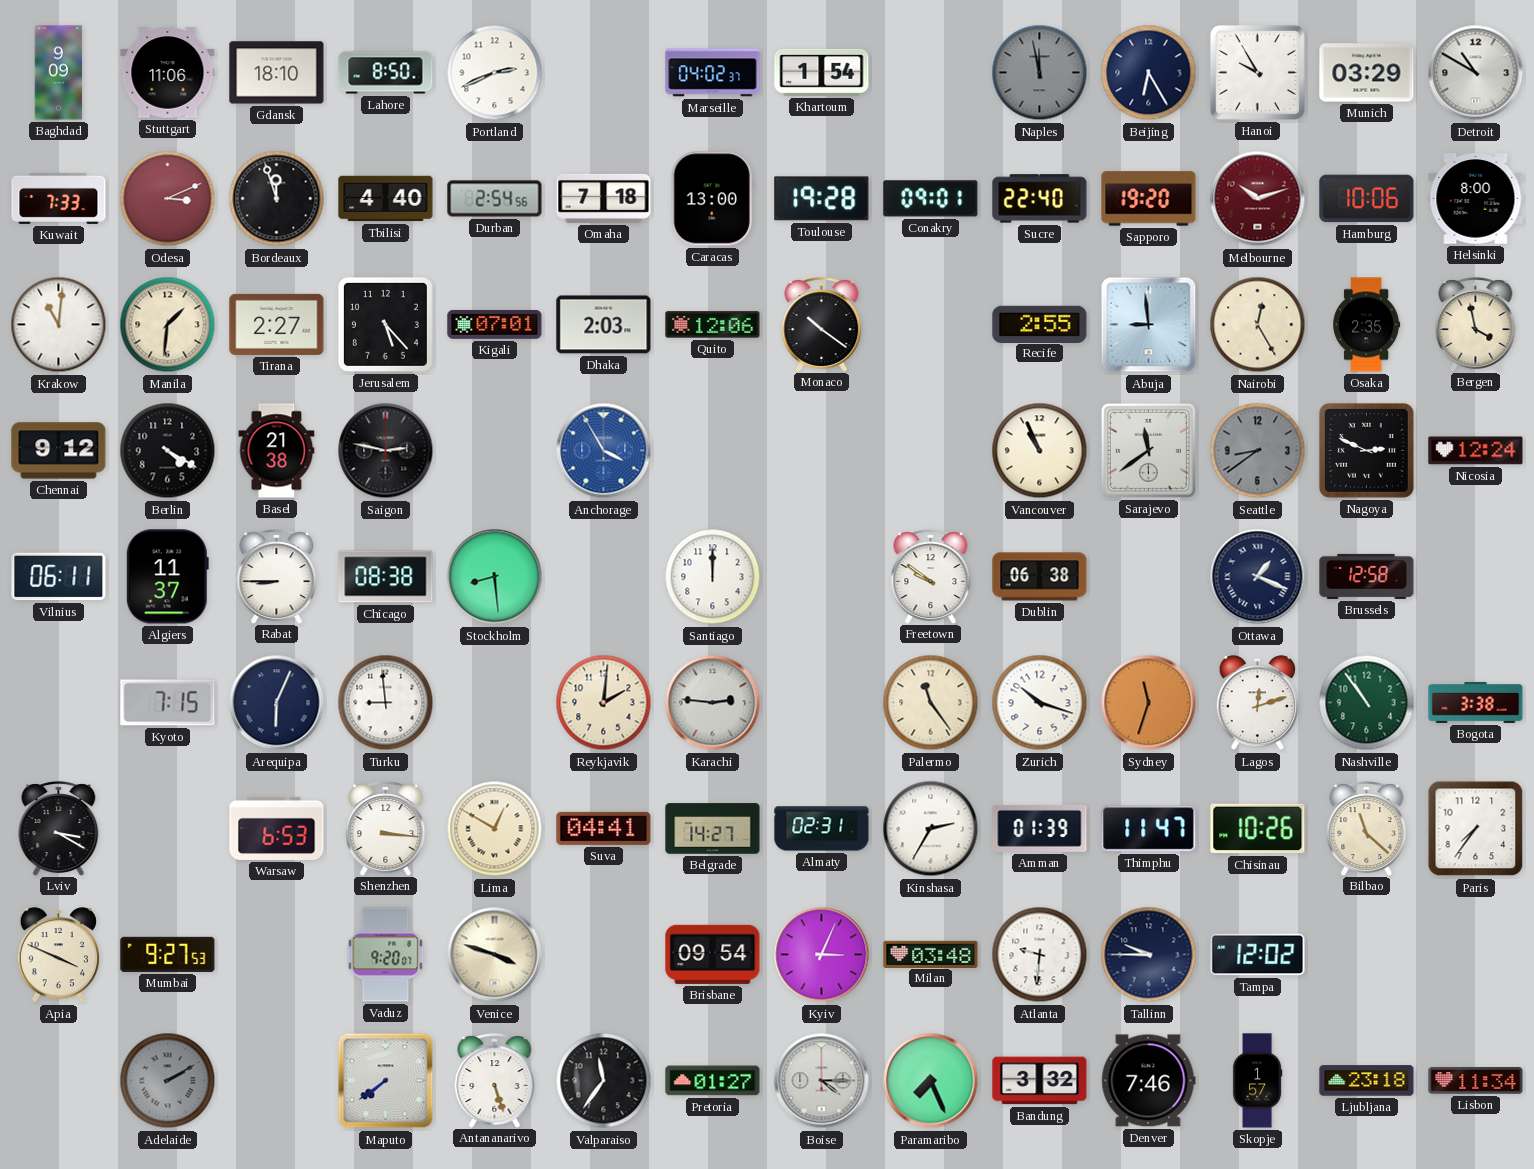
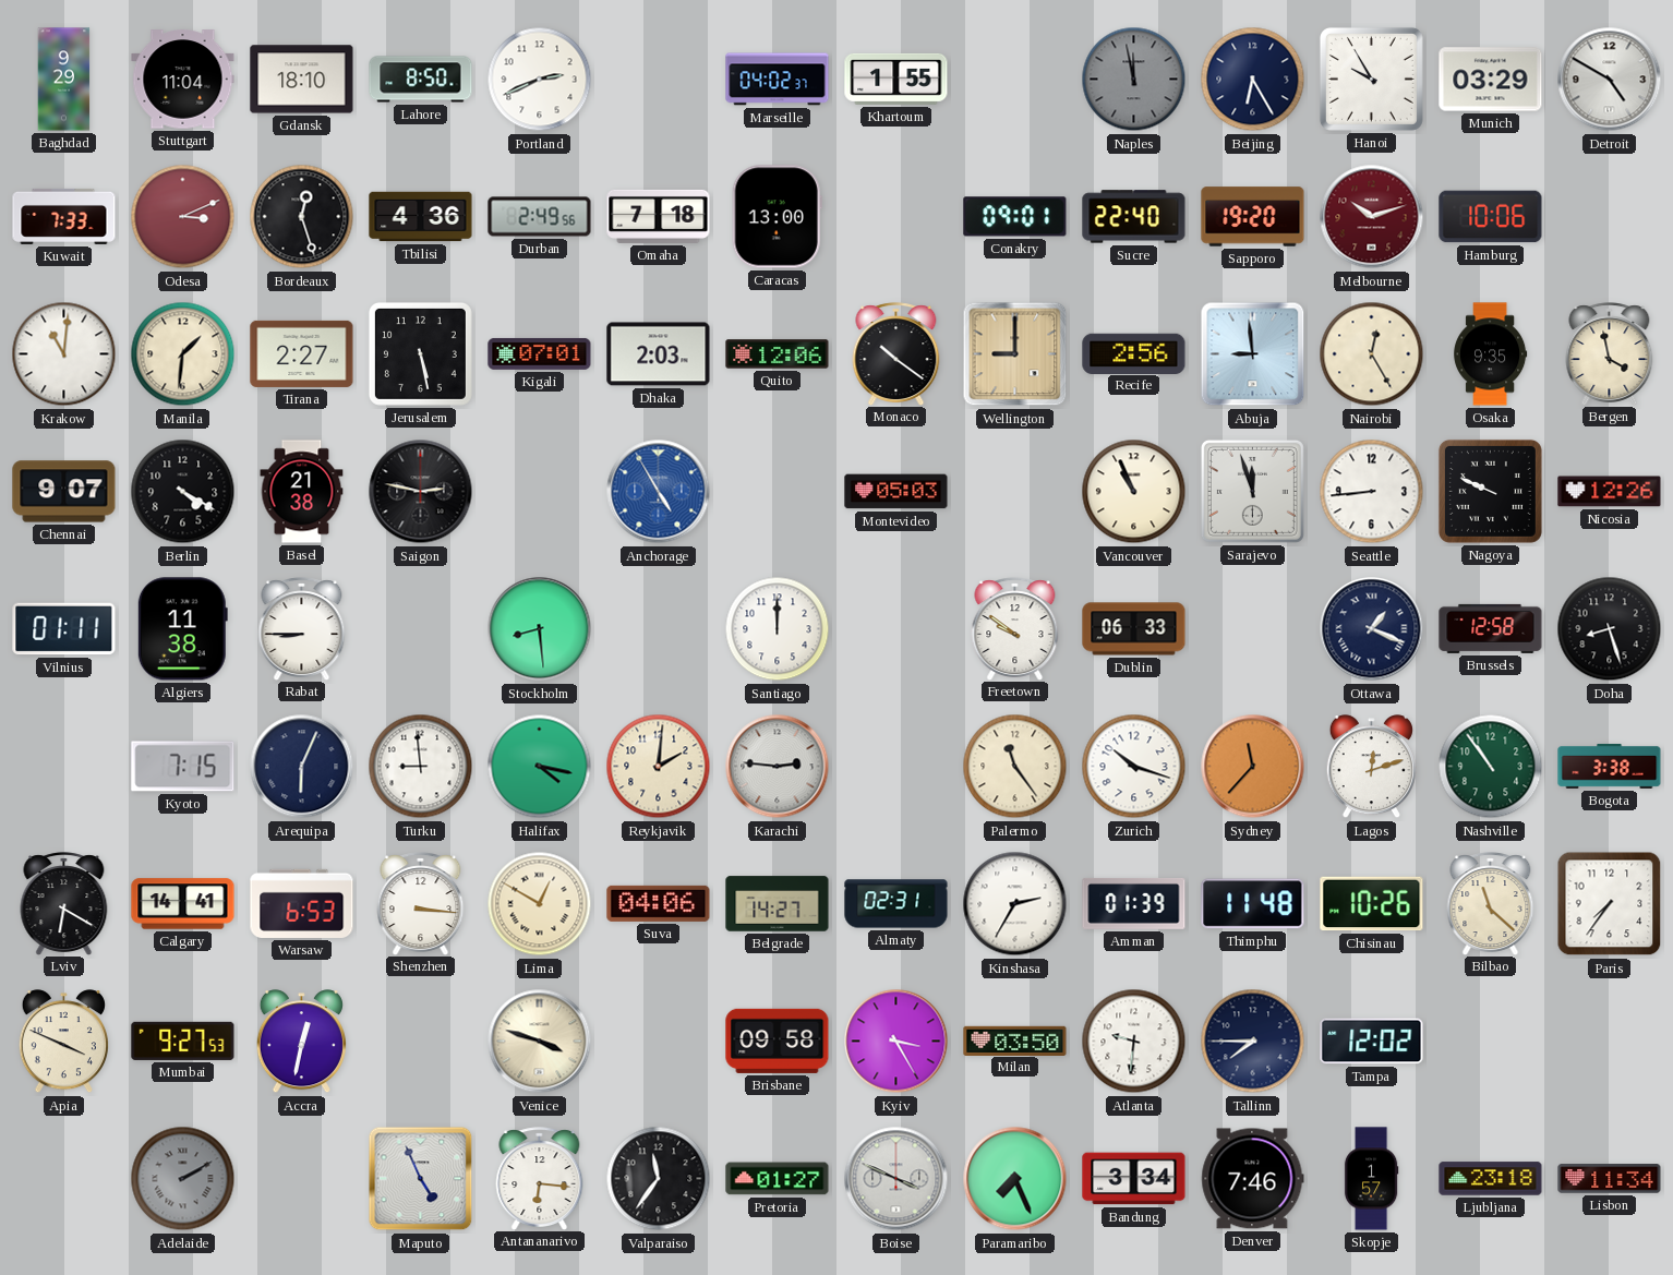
Baghdad: 9:09 -> 9:29
Stuttgart: 11:06 -> 11:04
Khartoum: 1:54 -> 1:55
Detroit: 10:50 -> 4:50
Bordeaux: 11:57 -> 12:27
Tbilisi: 4:40 -> 4:36
Durban: 2:54 -> 2:49
Toulouse: 19:28 -> none
Helsinki: 8:00 -> none
Jerusalem: 5:23 -> 5:28
Wellington: none -> 9:00
Recife: 2:55 -> 2:56
Osaka: 2:35 -> 9:35
Chennai: 9:12 -> 9:07
Anchorage: 3:55 -> 4:55
Montevideo: none -> 05:03
Sarajevo: 11:39 -> 11:57
Seattle: 8:39 -> 8:44
Seattle dial: grey -> white
Nagoya: 2:49 -> 9:49
Nicosia: 12:24 -> 12:26
Vilnius: 06:11 -> 01:11
Algiers: 11:37 -> 11:38
Chicago: 08:38 -> none
Dublin: 06:38 -> 06:33
Doha: none -> 8:27
Halifax: none -> 4:17
Sydney: 11:33 -> 11:37
Lviv: 3:20 -> 6:20
Calgary: none -> 14:41
Suva: 04:41 -> 04:06
Thimphu: 11:47 -> 11:48
Accra: none -> 12:32
Vaduz: 9:20 -> none
Brisbane: 09:54 -> 09:58
Kyiv: 3:04 -> 3:25
Milan: 03:48 -> 03:50
Tallinn: 9:45 -> 7:45
Maputo: 7:39 -> 4:56
Antananarivo: 5:27 -> 6:16
Boise: 4:15 -> 3:49
Bandung: 3:32 -> 3:34
